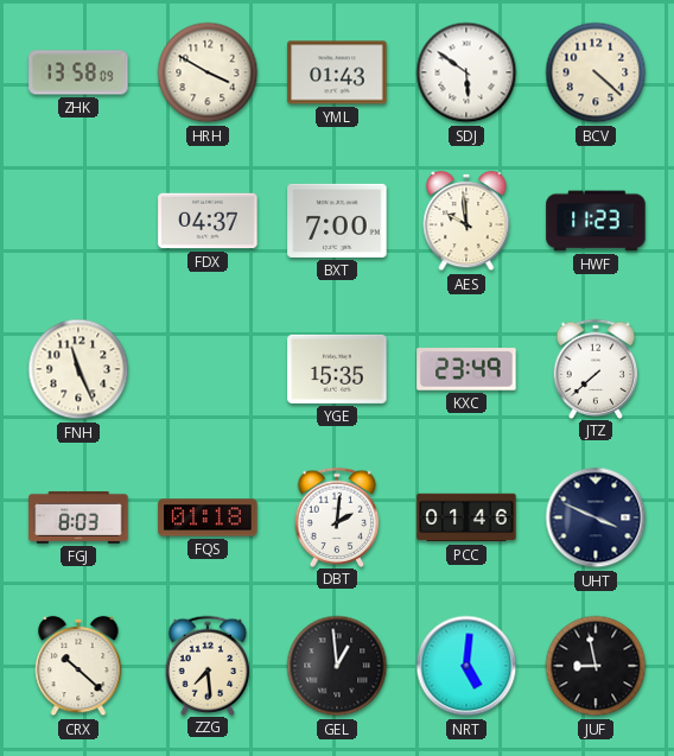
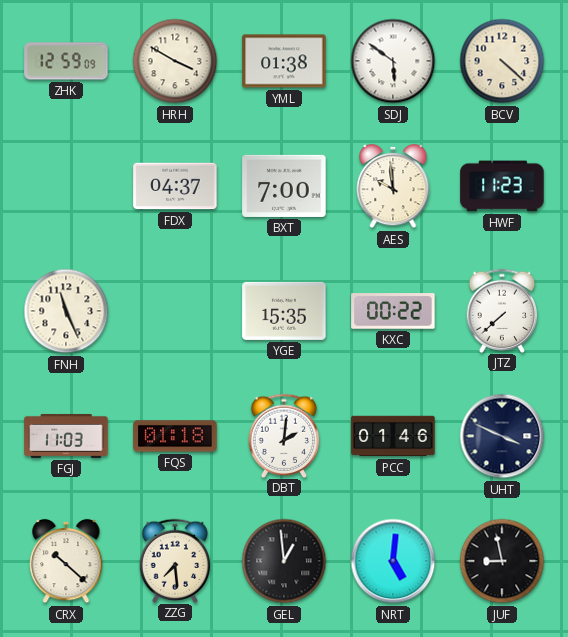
ZHK: 13:58 -> 12:59
YML: 01:43 -> 01:38
KXC: 23:49 -> 00:22
FGJ: 8:03 -> 11:03
